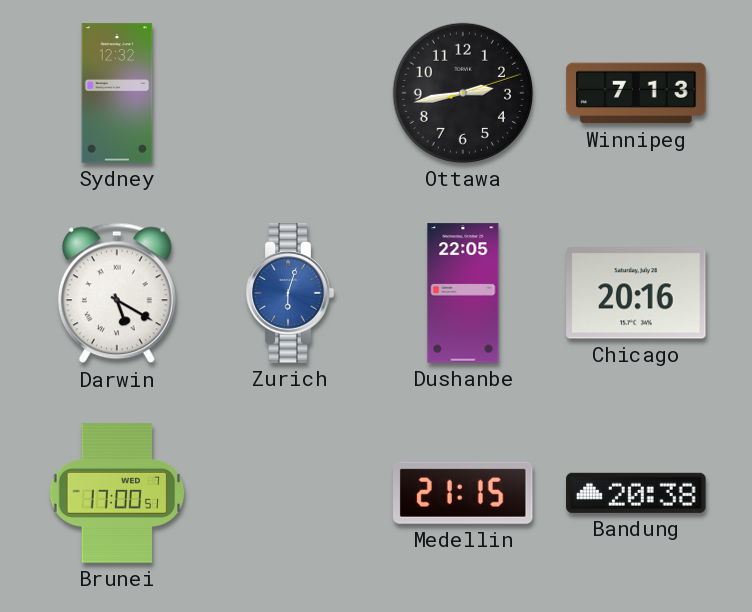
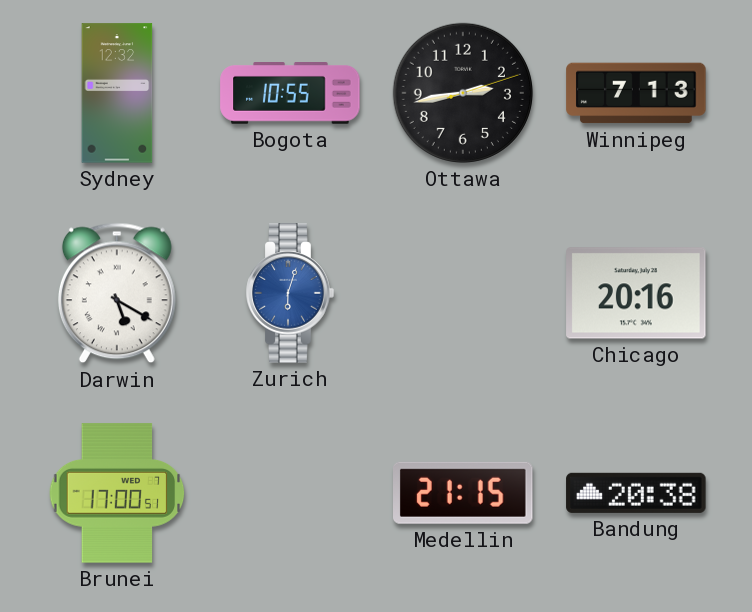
Bogota: none -> 10:55
Dushanbe: 22:05 -> none
